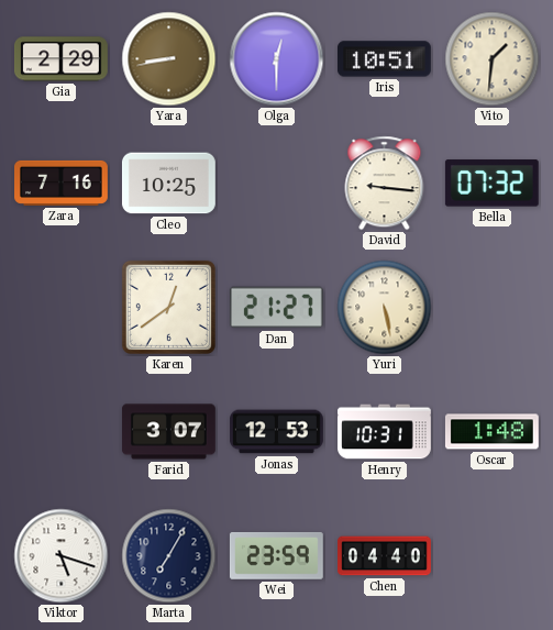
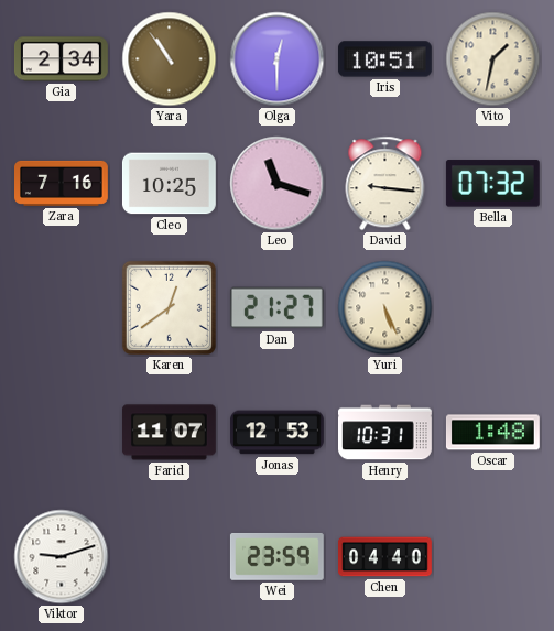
Gia: 2:29 -> 2:34
Yara: 8:43 -> 10:54
Vito: 1:31 -> 1:32
Leo: none -> 11:18
Yuri: 5:28 -> 5:26
Farid: 3:07 -> 11:07
Viktor: 5:18 -> 9:12
Marta: 7:05 -> none
